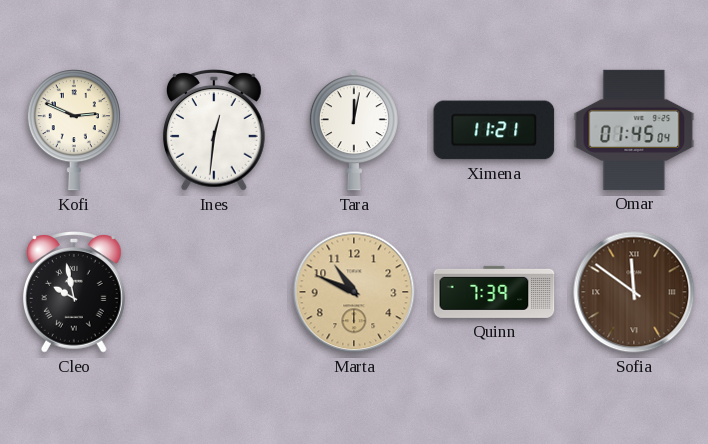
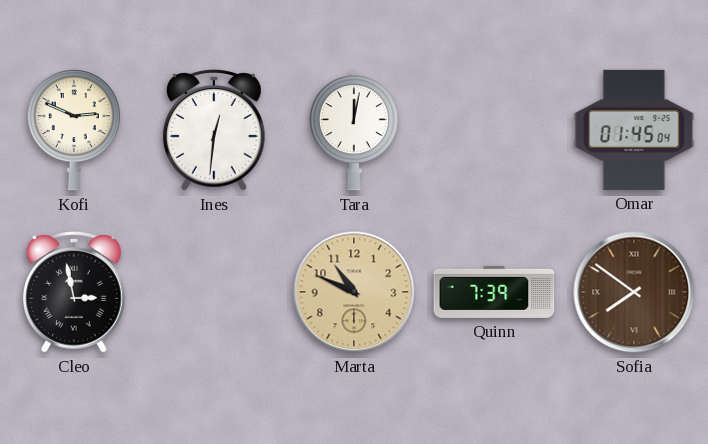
Ximena: 11:21 -> none
Cleo: 9:58 -> 2:58
Sofia: 11:51 -> 7:51
